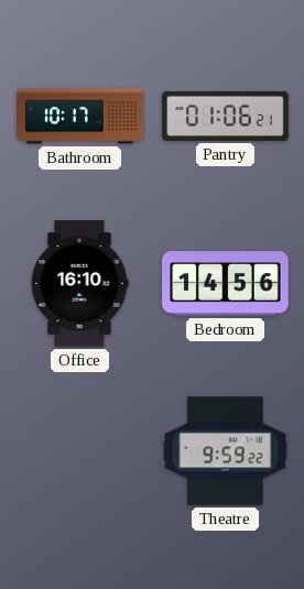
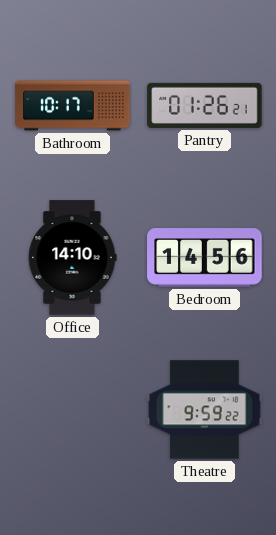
Pantry: 01:06 -> 01:26
Office: 16:10 -> 14:10
